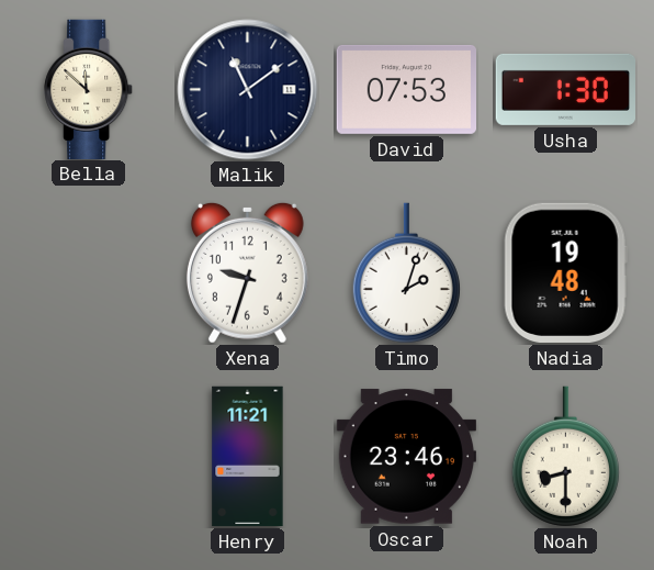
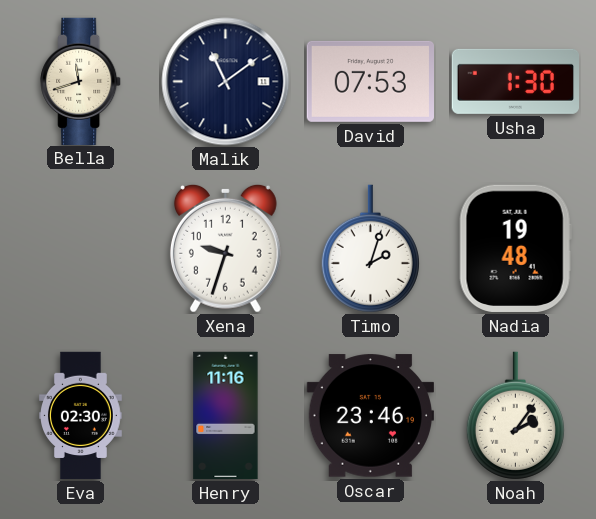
Bella: 11:52 -> 11:42
Eva: none -> 02:30
Henry: 11:21 -> 11:16
Noah: 8:30 -> 2:06
